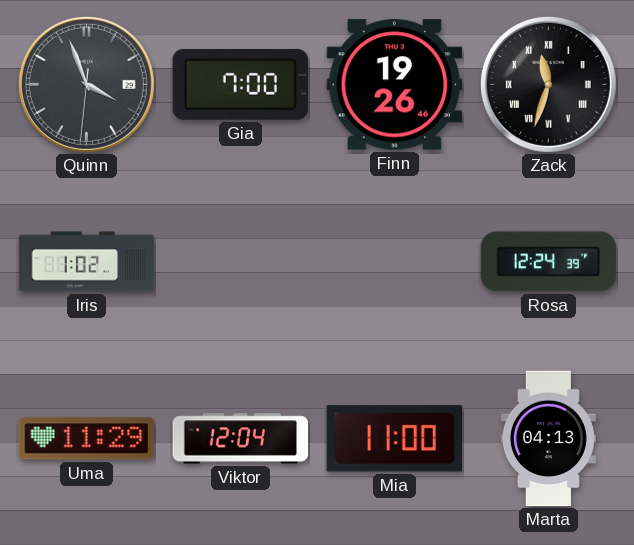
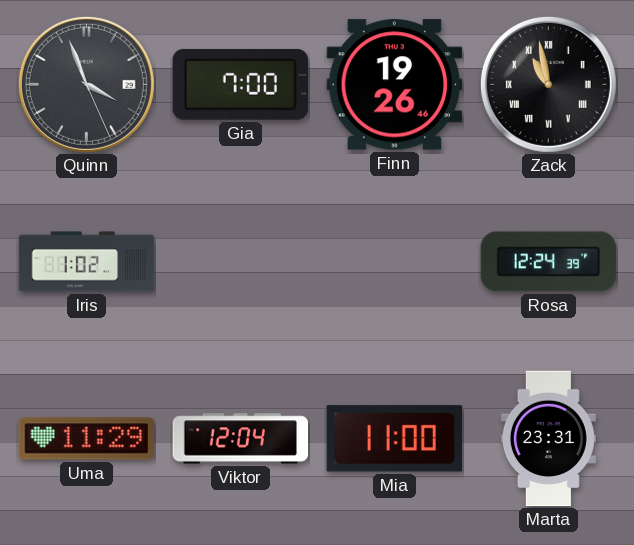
Quinn: 3:56:31 -> 3:56:26
Zack: 11:33 -> 10:58
Marta: 04:13 -> 23:31
